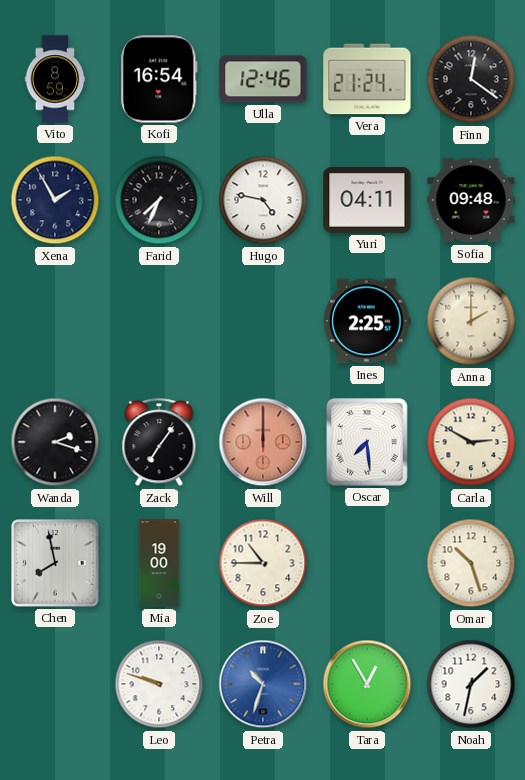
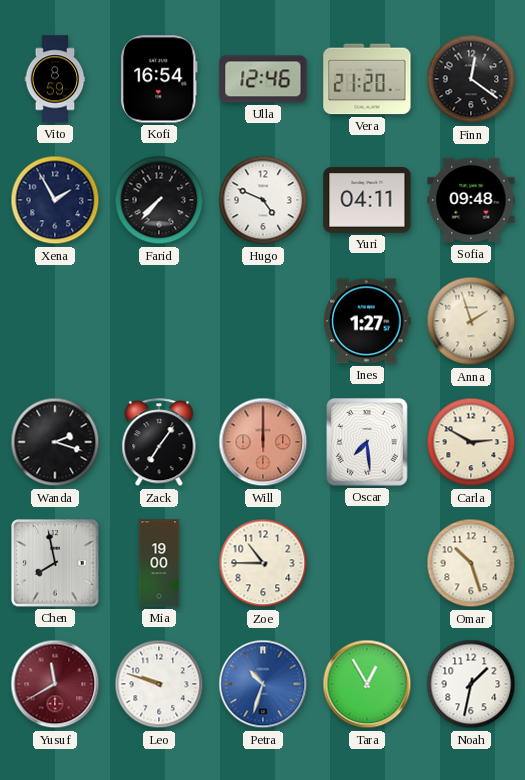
Vera: 21:24 -> 21:20
Farid: 7:34 -> 7:37
Hugo: 4:47 -> 4:49
Ines: 2:25 -> 1:27
Anna: 2:00 -> 1:57
Yusuf: none -> 11:40
